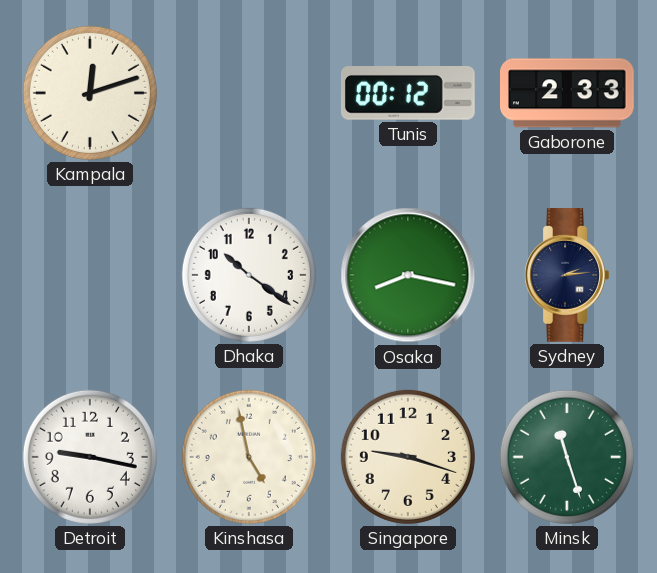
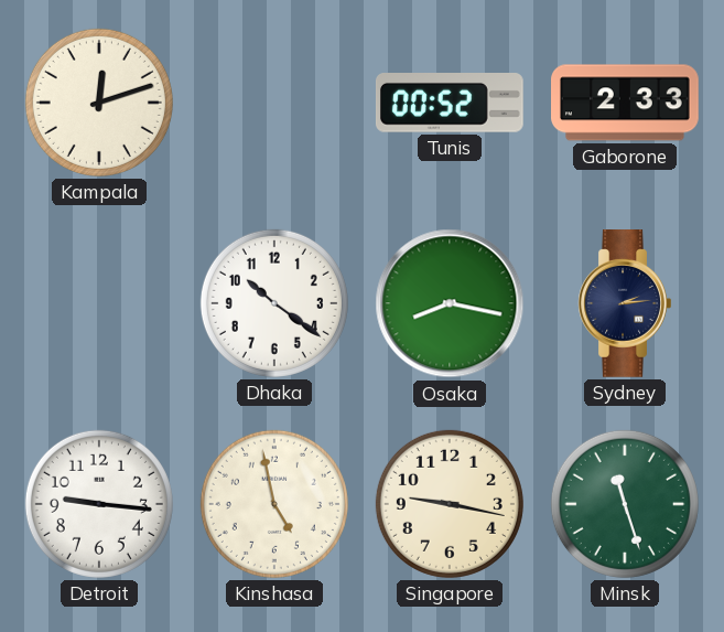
Tunis: 00:12 -> 00:52
Detroit: 9:17 -> 9:16
Singapore: 9:18 -> 9:17
